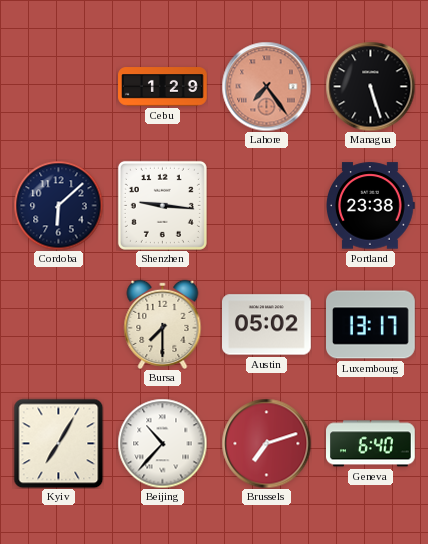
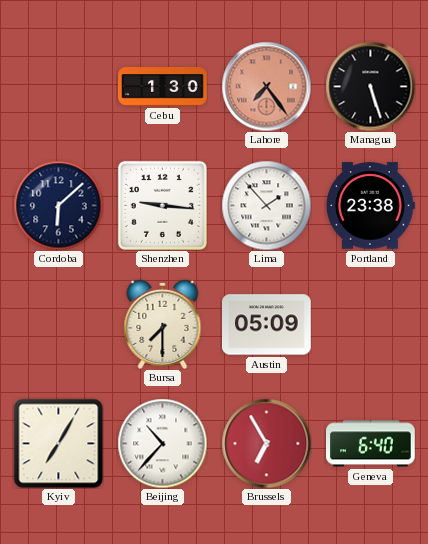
Cebu: 1:29 -> 1:30
Lima: none -> 1:53
Austin: 05:02 -> 05:09
Luxembourg: 13:17 -> none
Brussels: 7:12 -> 6:55
